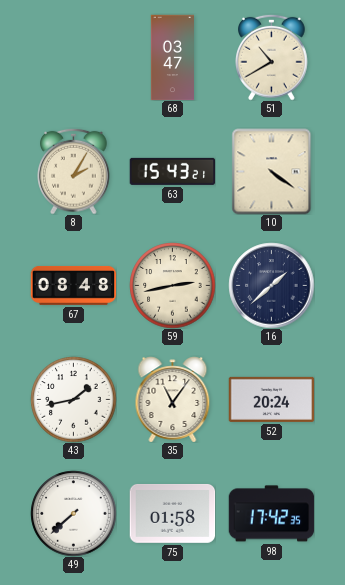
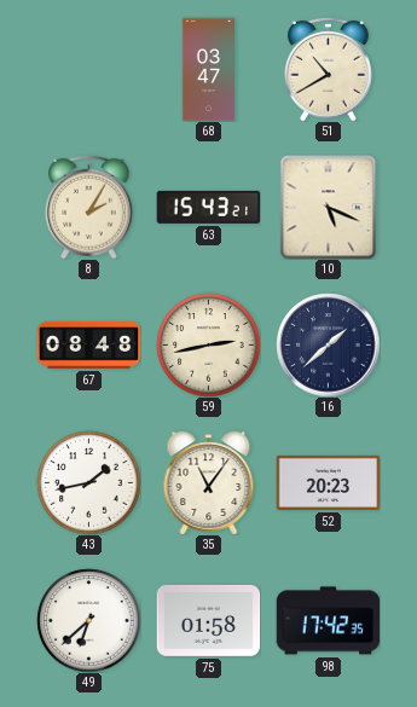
10: 4:21 -> 5:19
52: 20:24 -> 20:23
49: 7:38 -> 6:38
